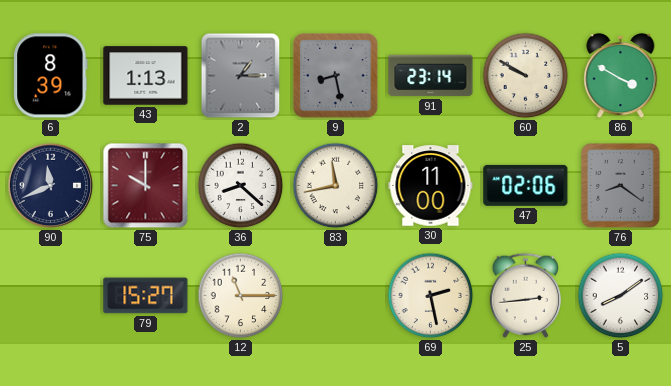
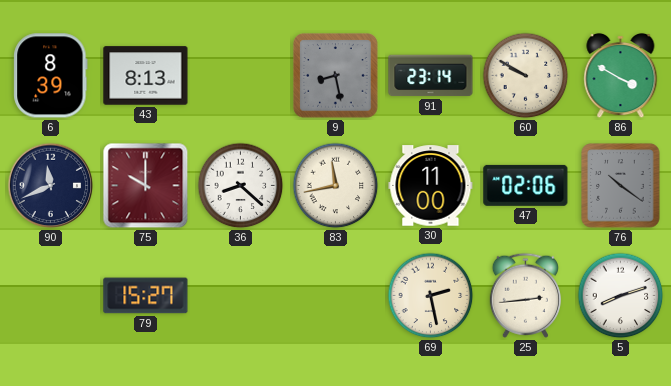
43: 1:13 -> 8:13
2: 1:15 -> none
76: 8:21 -> 10:21
12: 11:15 -> none
5: 8:09 -> 8:12
